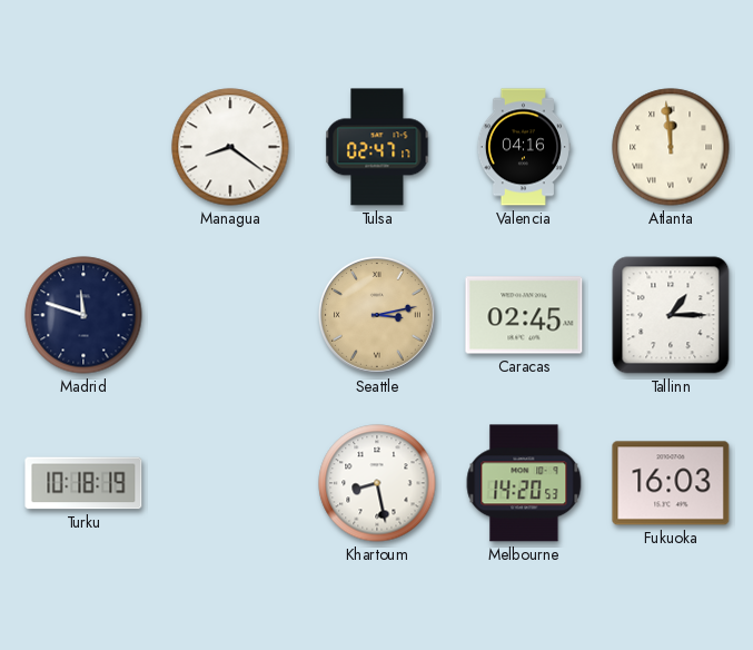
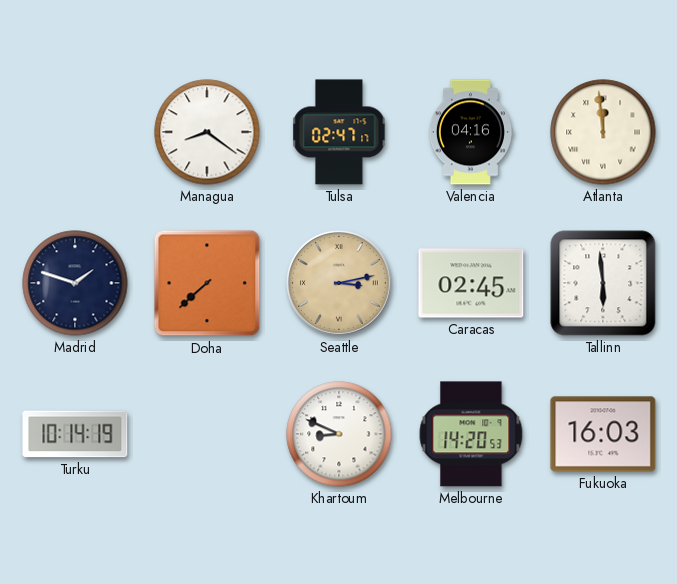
Madrid: 11:48 -> 1:48
Doha: none -> 7:38
Tallinn: 1:15 -> 5:59
Turku: 10:18 -> 10:14
Khartoum: 8:28 -> 8:49
